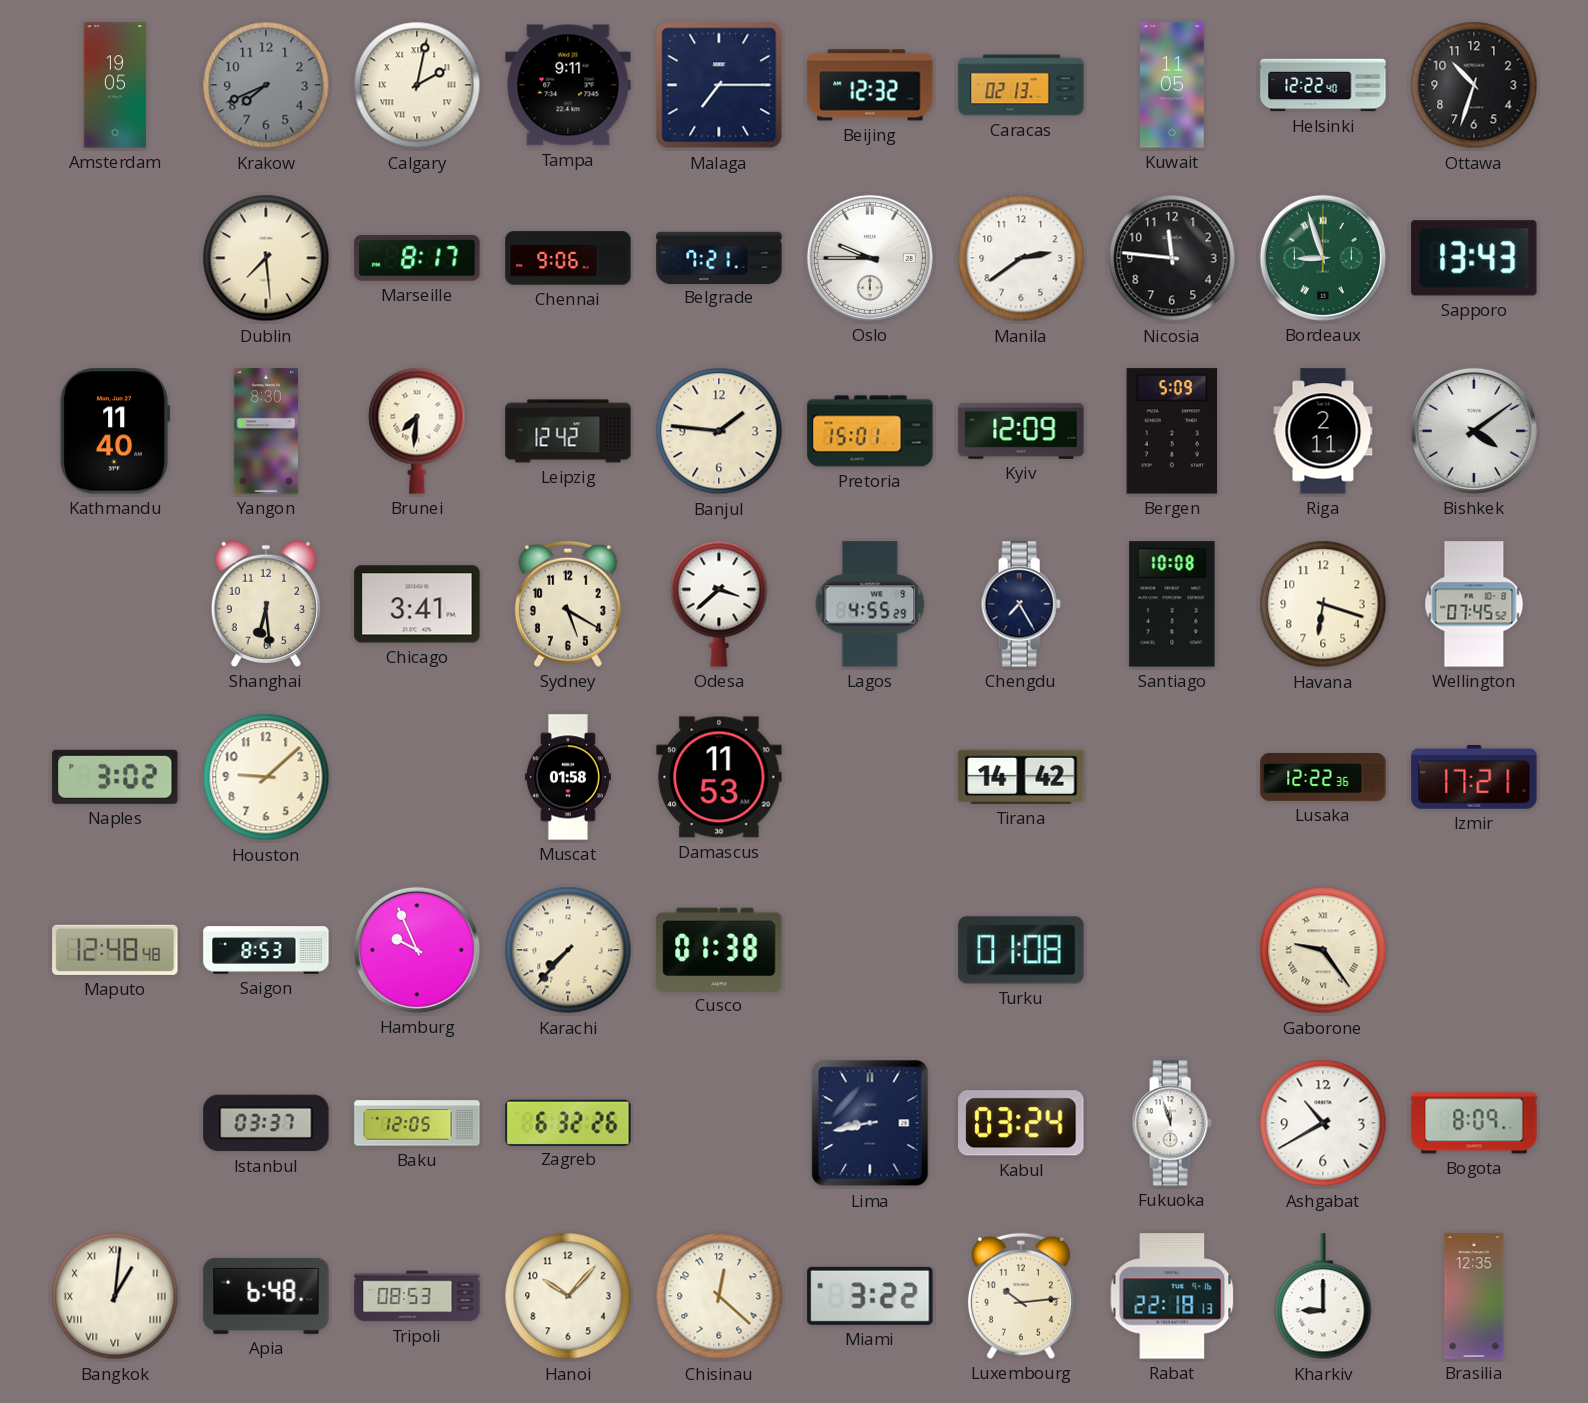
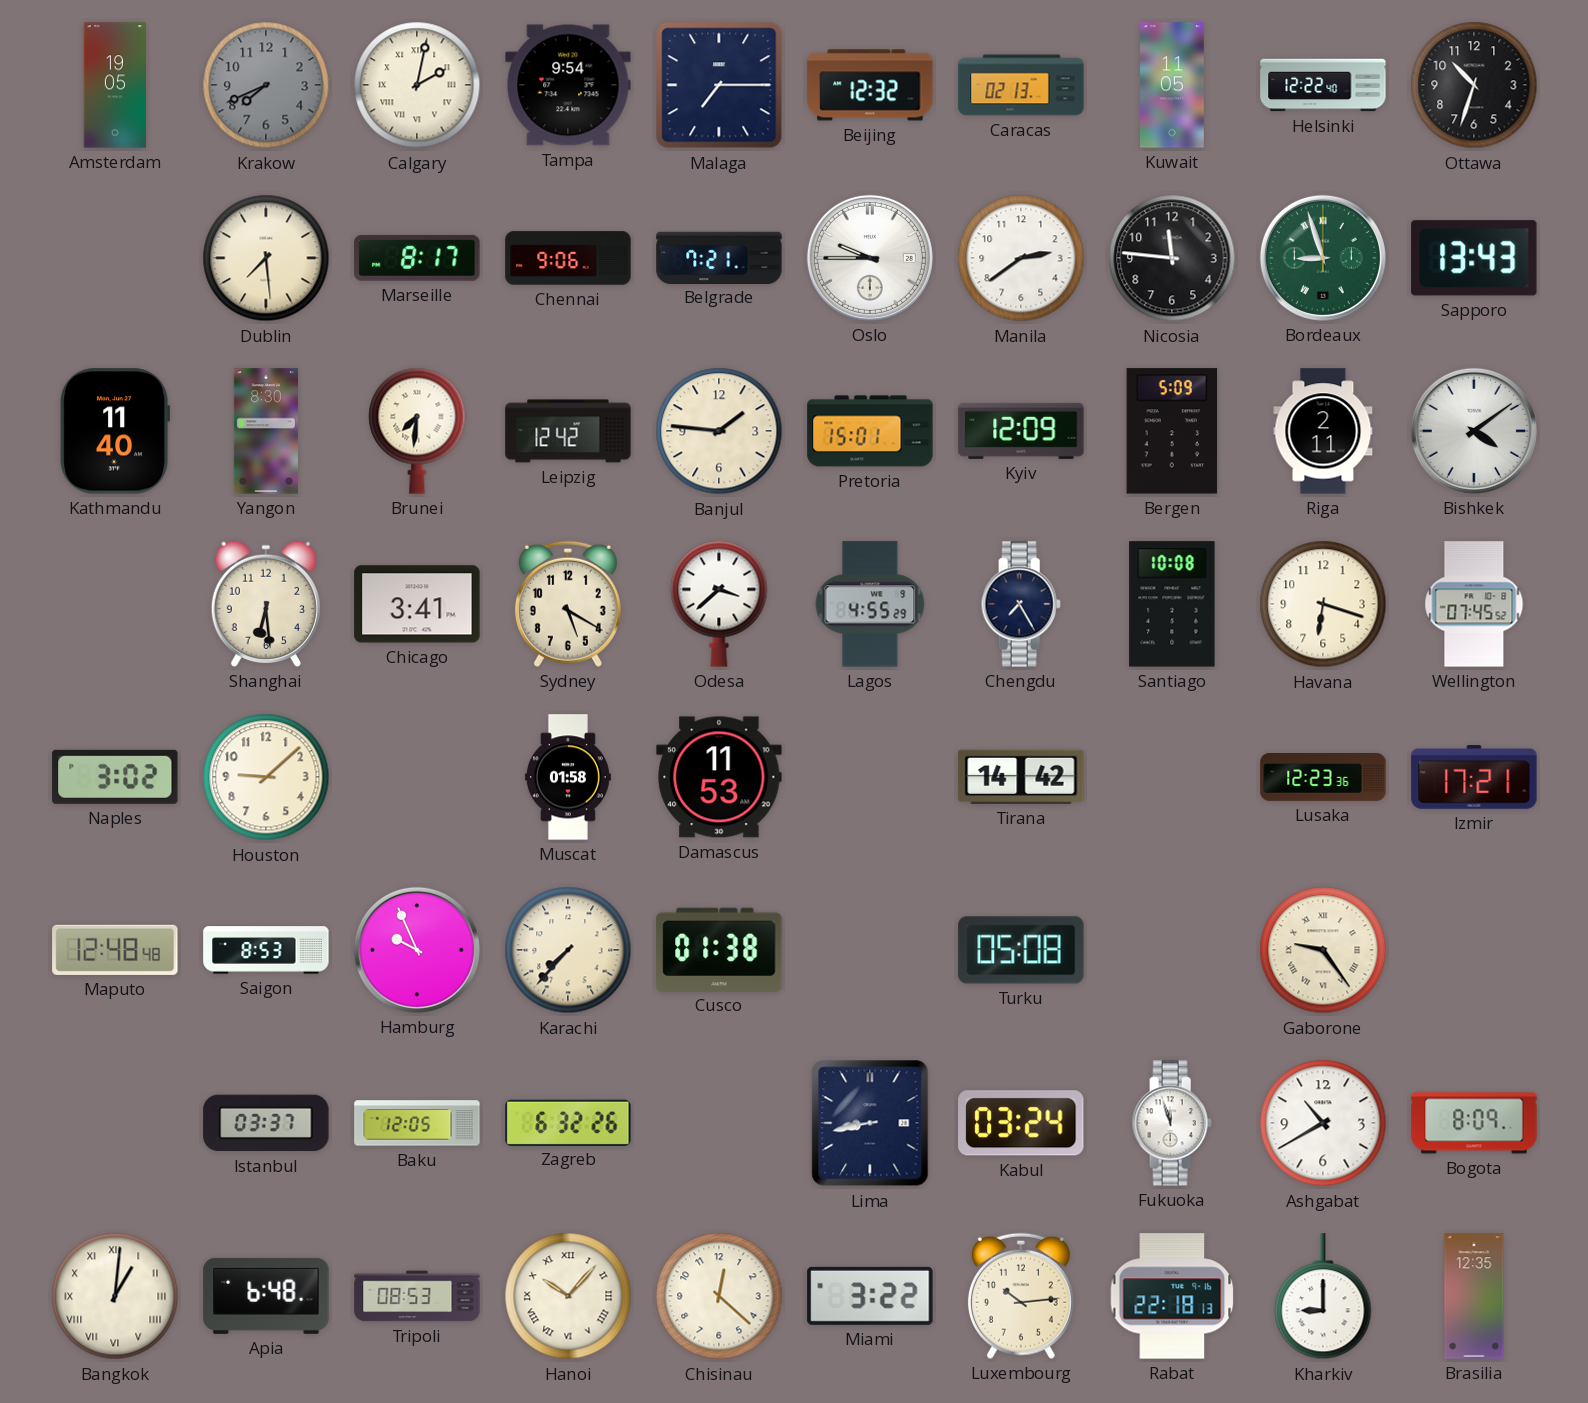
Tampa: 9:11 -> 9:54
Lusaka: 12:22 -> 12:23
Turku: 01:08 -> 05:08
Hanoi numerals: Arabic -> Roman
